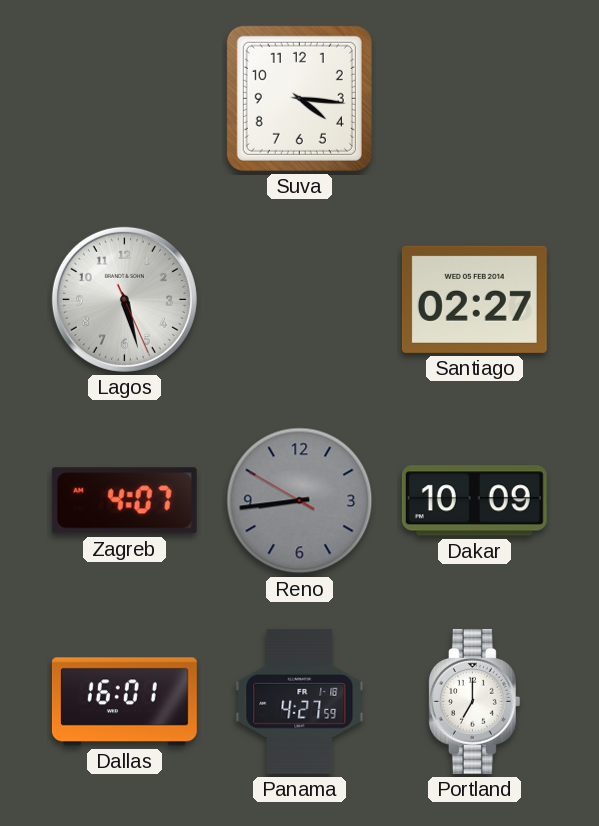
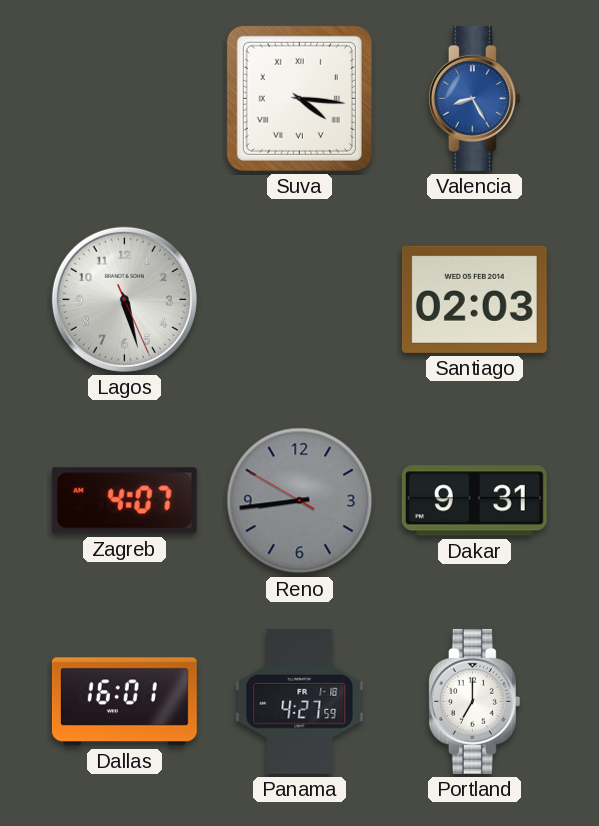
Suva numerals: Arabic -> Roman
Valencia: none -> 8:25
Santiago: 02:27 -> 02:03
Dakar: 10:09 -> 9:31
